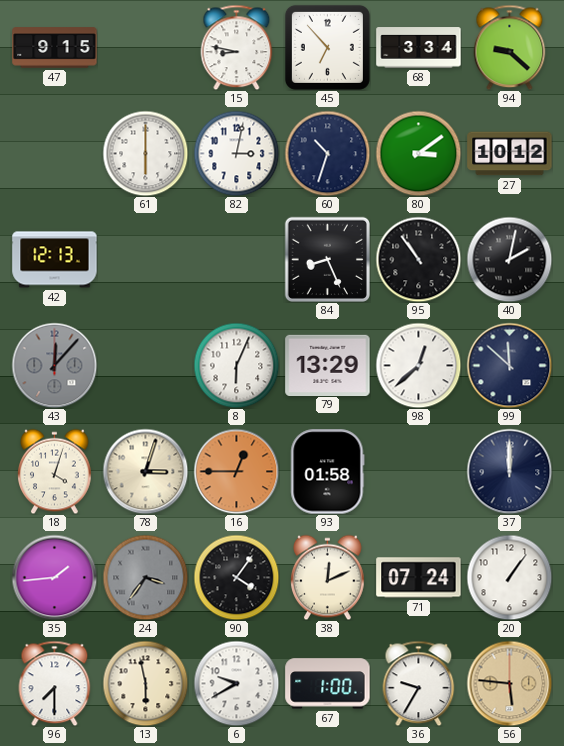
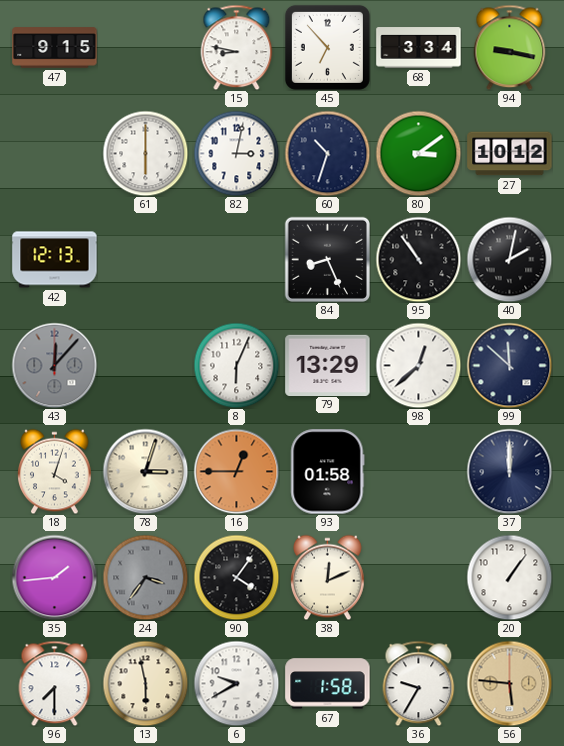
94: 9:22 -> 9:17
71: 07:24 -> none
67: 1:00 -> 1:58
